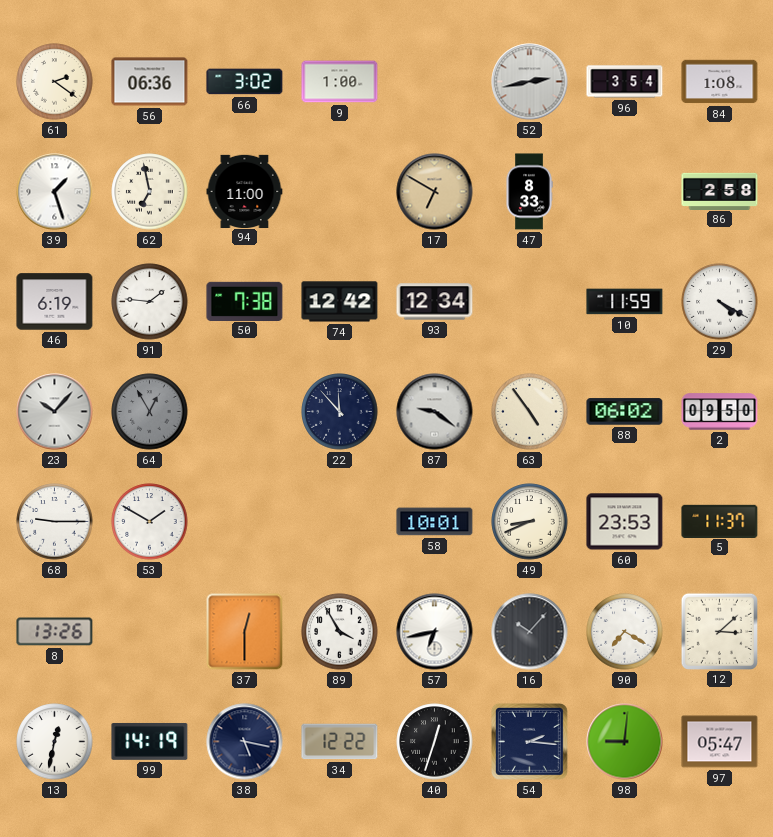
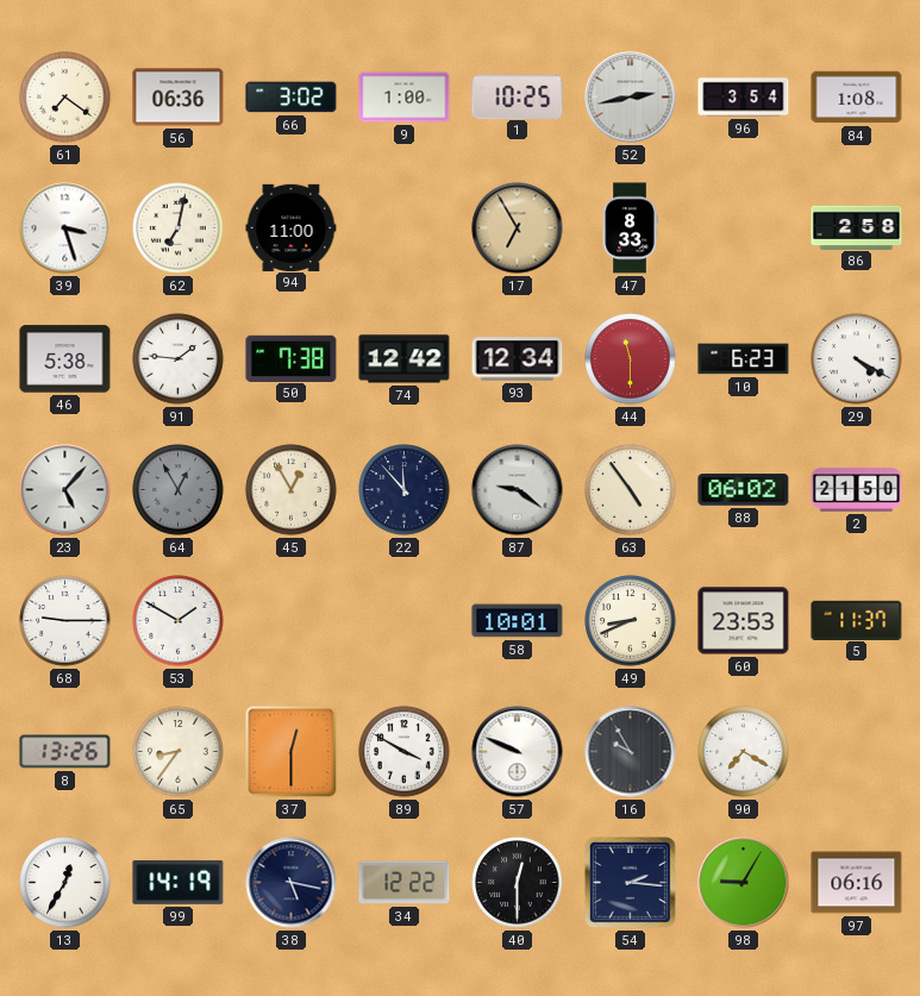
61: 2:21 -> 7:21
1: none -> 10:25
39: 1:27 -> 3:27
62: 6:58 -> 7:02
17: 6:50 -> 6:55
46: 6:19 -> 5:38
44: none -> 11:30
10: 11:59 -> 6:23
23: 10:07 -> 5:07
45: none -> 12:55
2: 09:50 -> 21:50
65: none -> 8:36
89: 3:55 -> 3:50
57: 6:43 -> 9:49
16: 10:07 -> 9:55
12: 3:08 -> none
13: 12:32 -> 12:35
40: 12:33 -> 12:30
98: 9:01 -> 9:05
97: 05:47 -> 06:16
